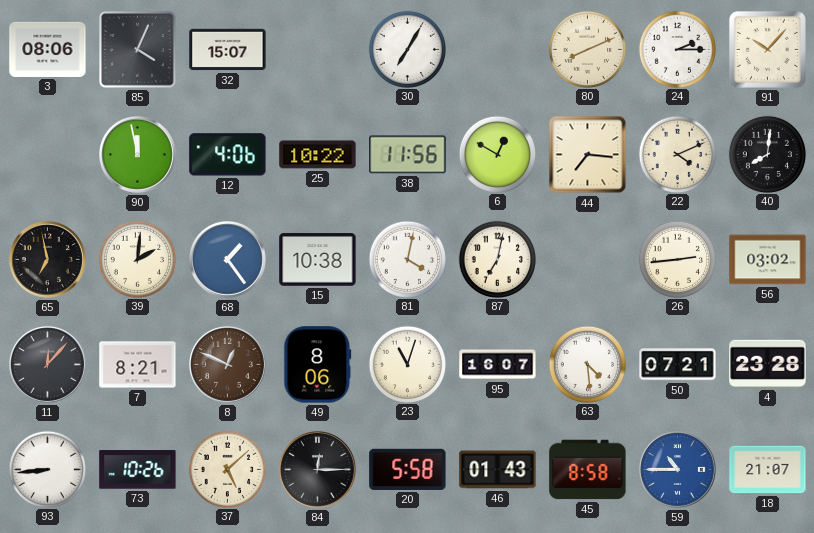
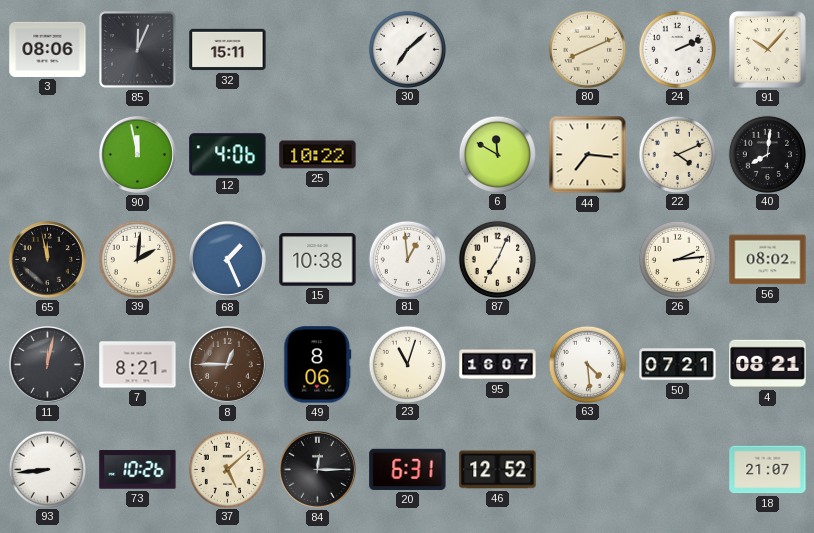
85: 4:04 -> 12:04
32: 15:07 -> 15:11
30: 7:05 -> 7:08
24: 2:15 -> 2:11
38: 11:56 -> none
6: 12:50 -> 11:50
65: 6:58 -> 11:58
68: 1:24 -> 1:26
81: 4:02 -> 12:59
87: 7:02 -> 7:04
26: 2:44 -> 2:14
56: 03:02 -> 08:02
11: 12:07 -> 12:02
8: 12:49 -> 12:45
4: 23:28 -> 08:21
20: 5:58 -> 6:31
46: 01:43 -> 12:52
45: 8:58 -> none
59: 10:45 -> none
